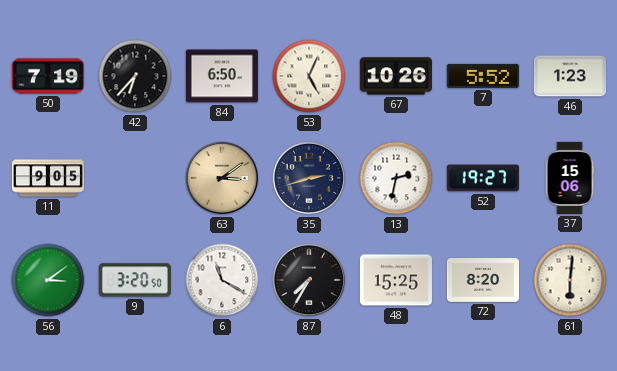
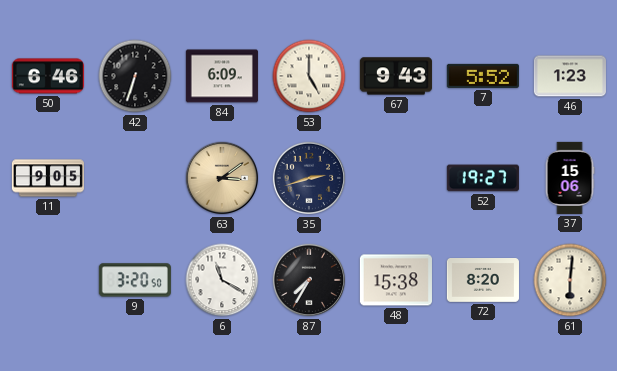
50: 7:19 -> 6:46
42: 6:37 -> 6:33
84: 6:50 -> 6:09
53: 5:04 -> 5:00
67: 10:26 -> 9:43
13: 2:32 -> none
56: 3:09 -> none
48: 15:25 -> 15:38
